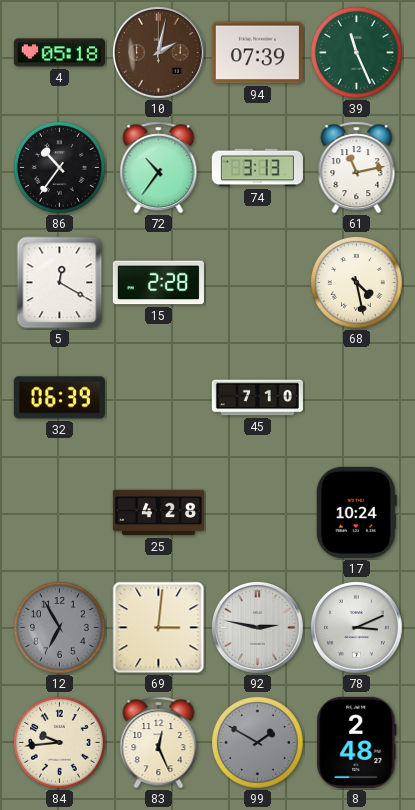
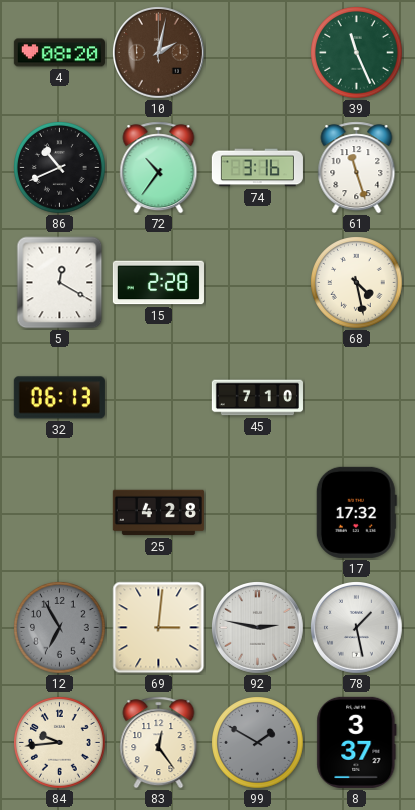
4: 05:18 -> 08:20
94: 07:39 -> none
86: 10:36 -> 10:41
74: 3:13 -> 3:16
61: 11:13 -> 11:27
32: 06:39 -> 06:13
17: 10:24 -> 17:32
78: 3:11 -> 1:28
83: 12:26 -> 12:24
8: 2:48 -> 3:37
